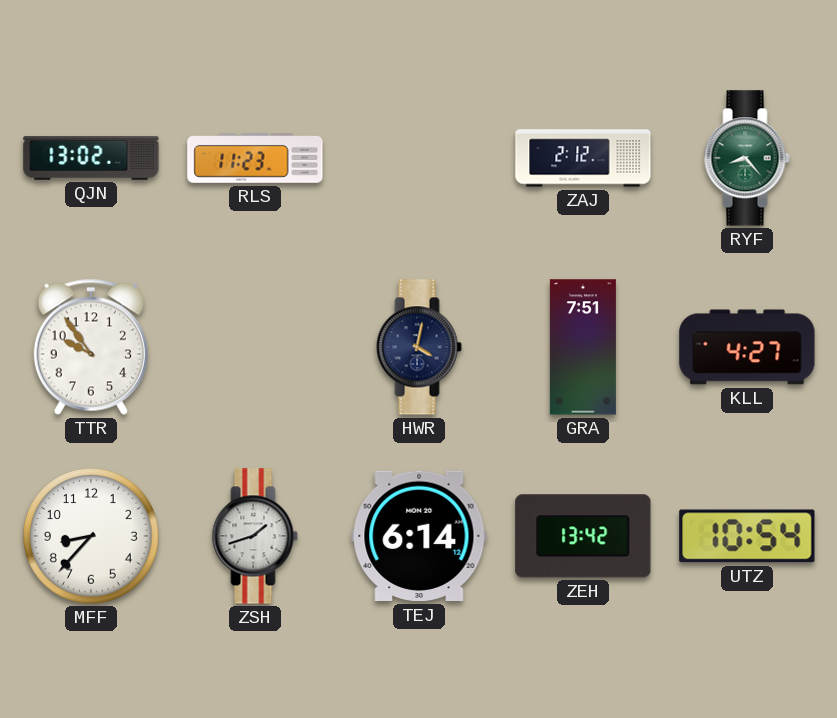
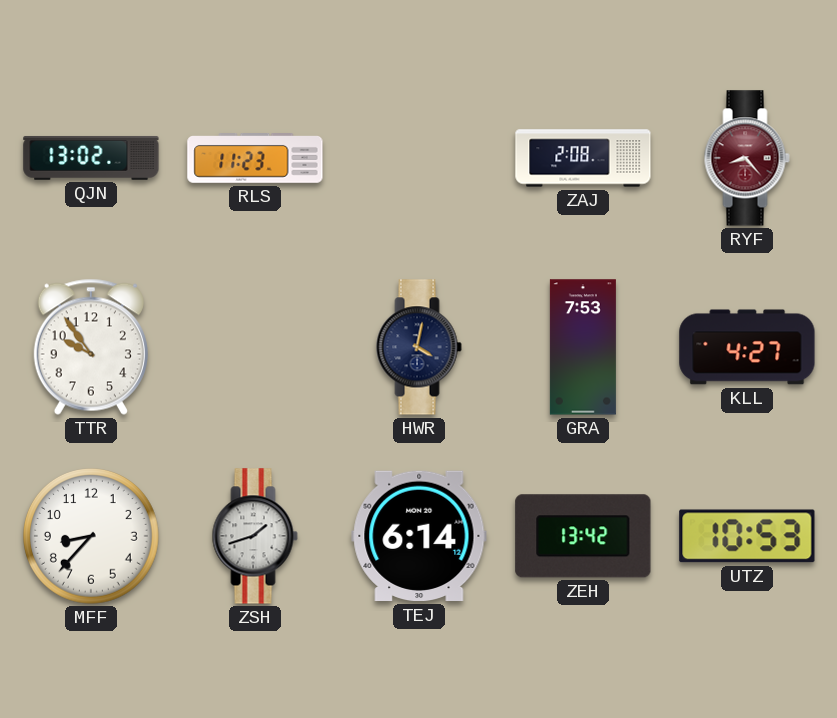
ZAJ: 2:12 -> 2:08
RYF dial: green -> burgundy
GRA: 7:51 -> 7:53
UTZ: 10:54 -> 10:53
